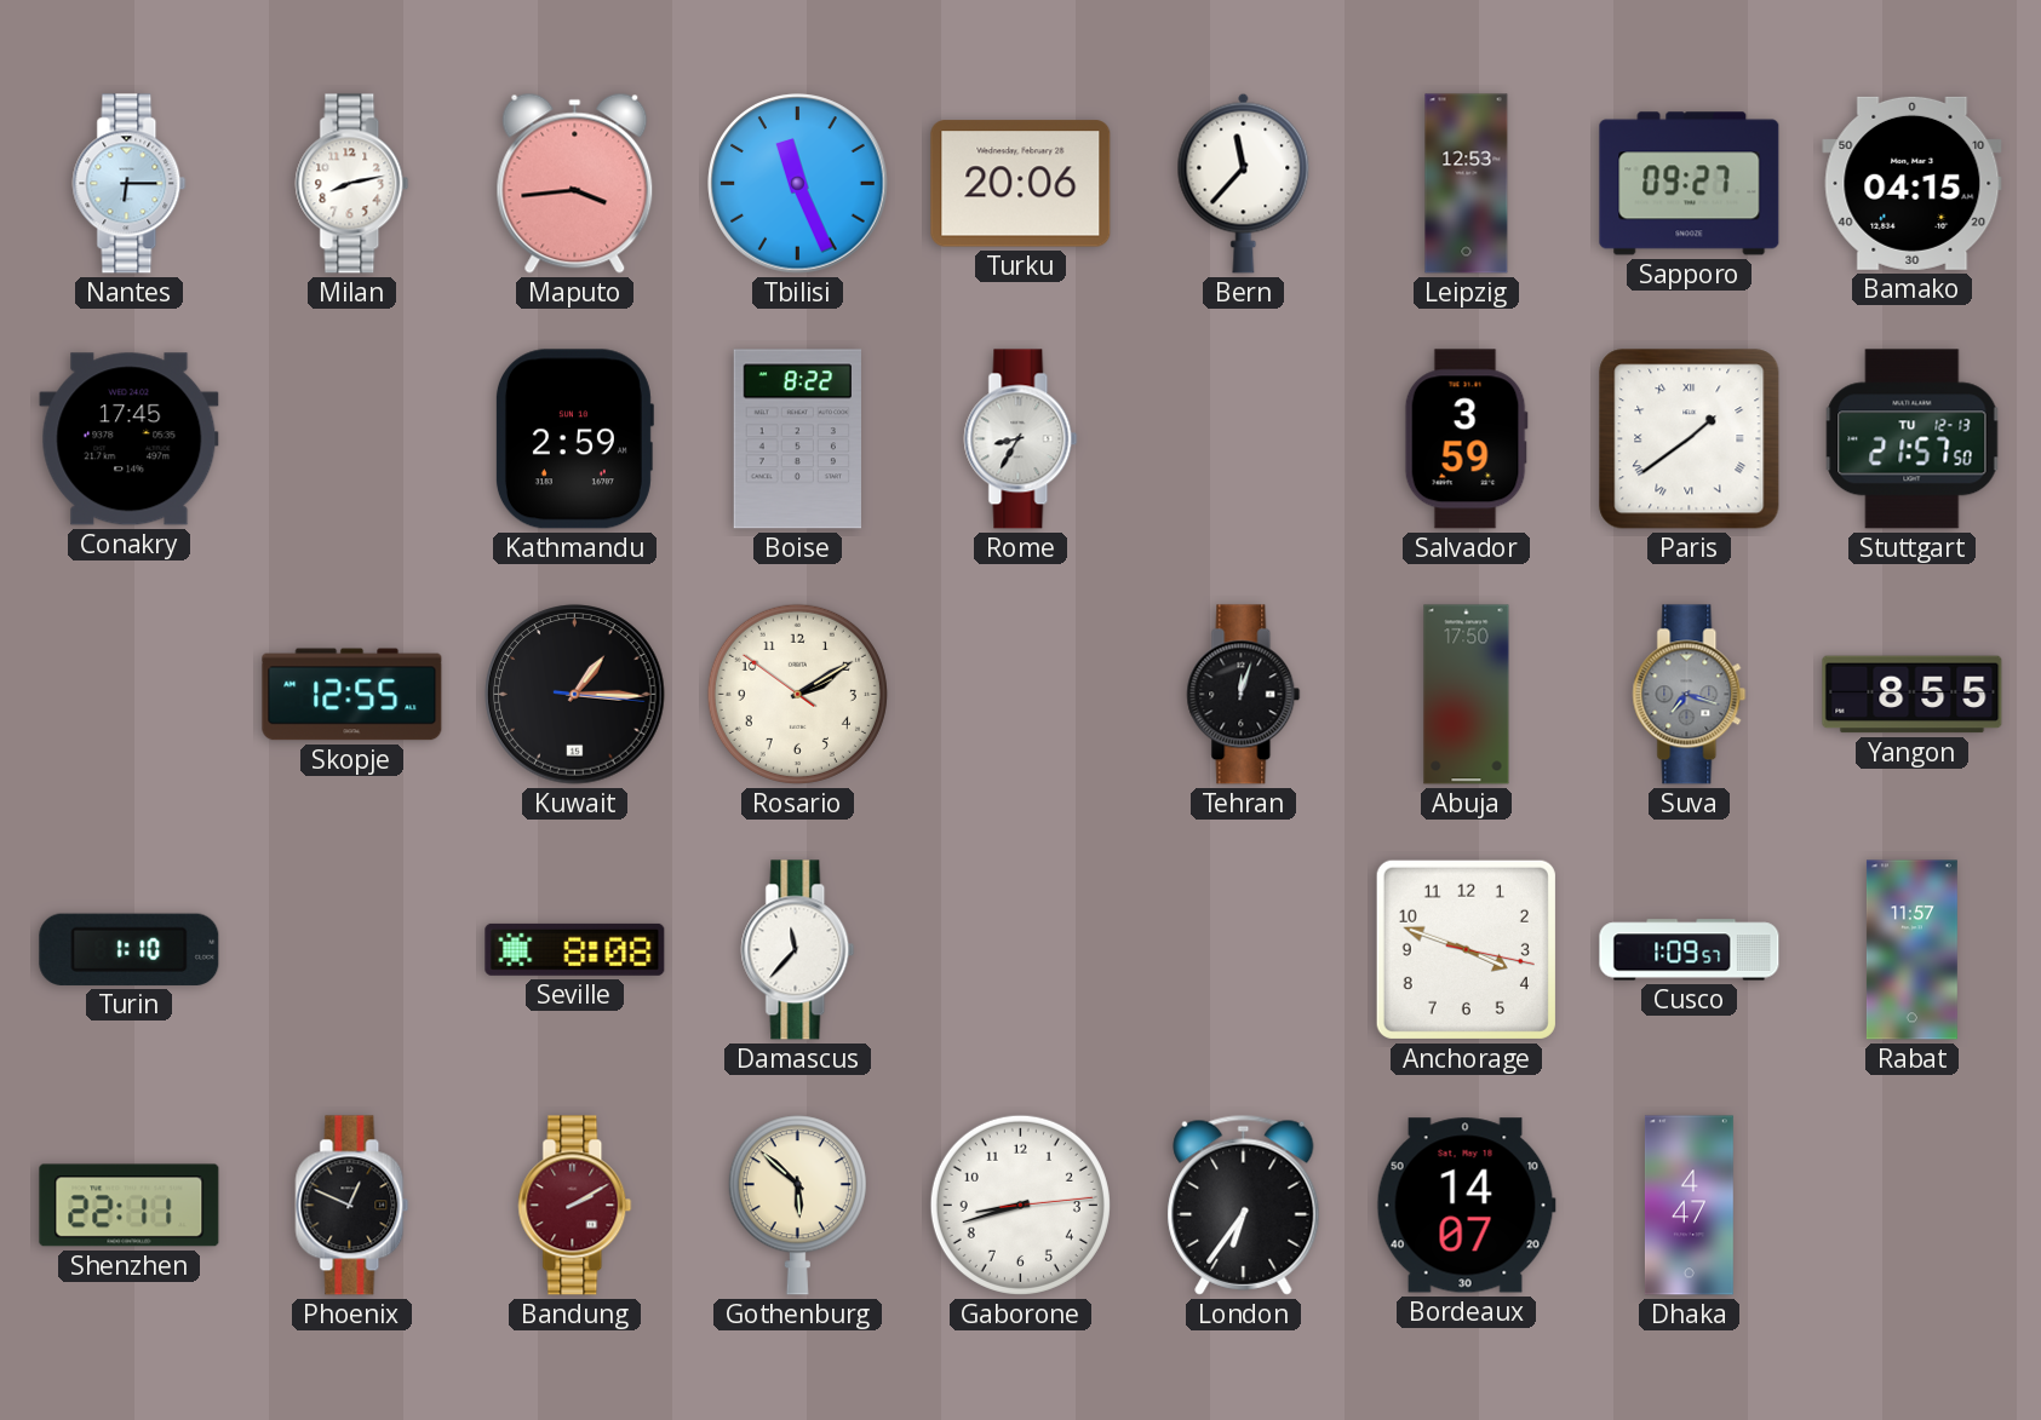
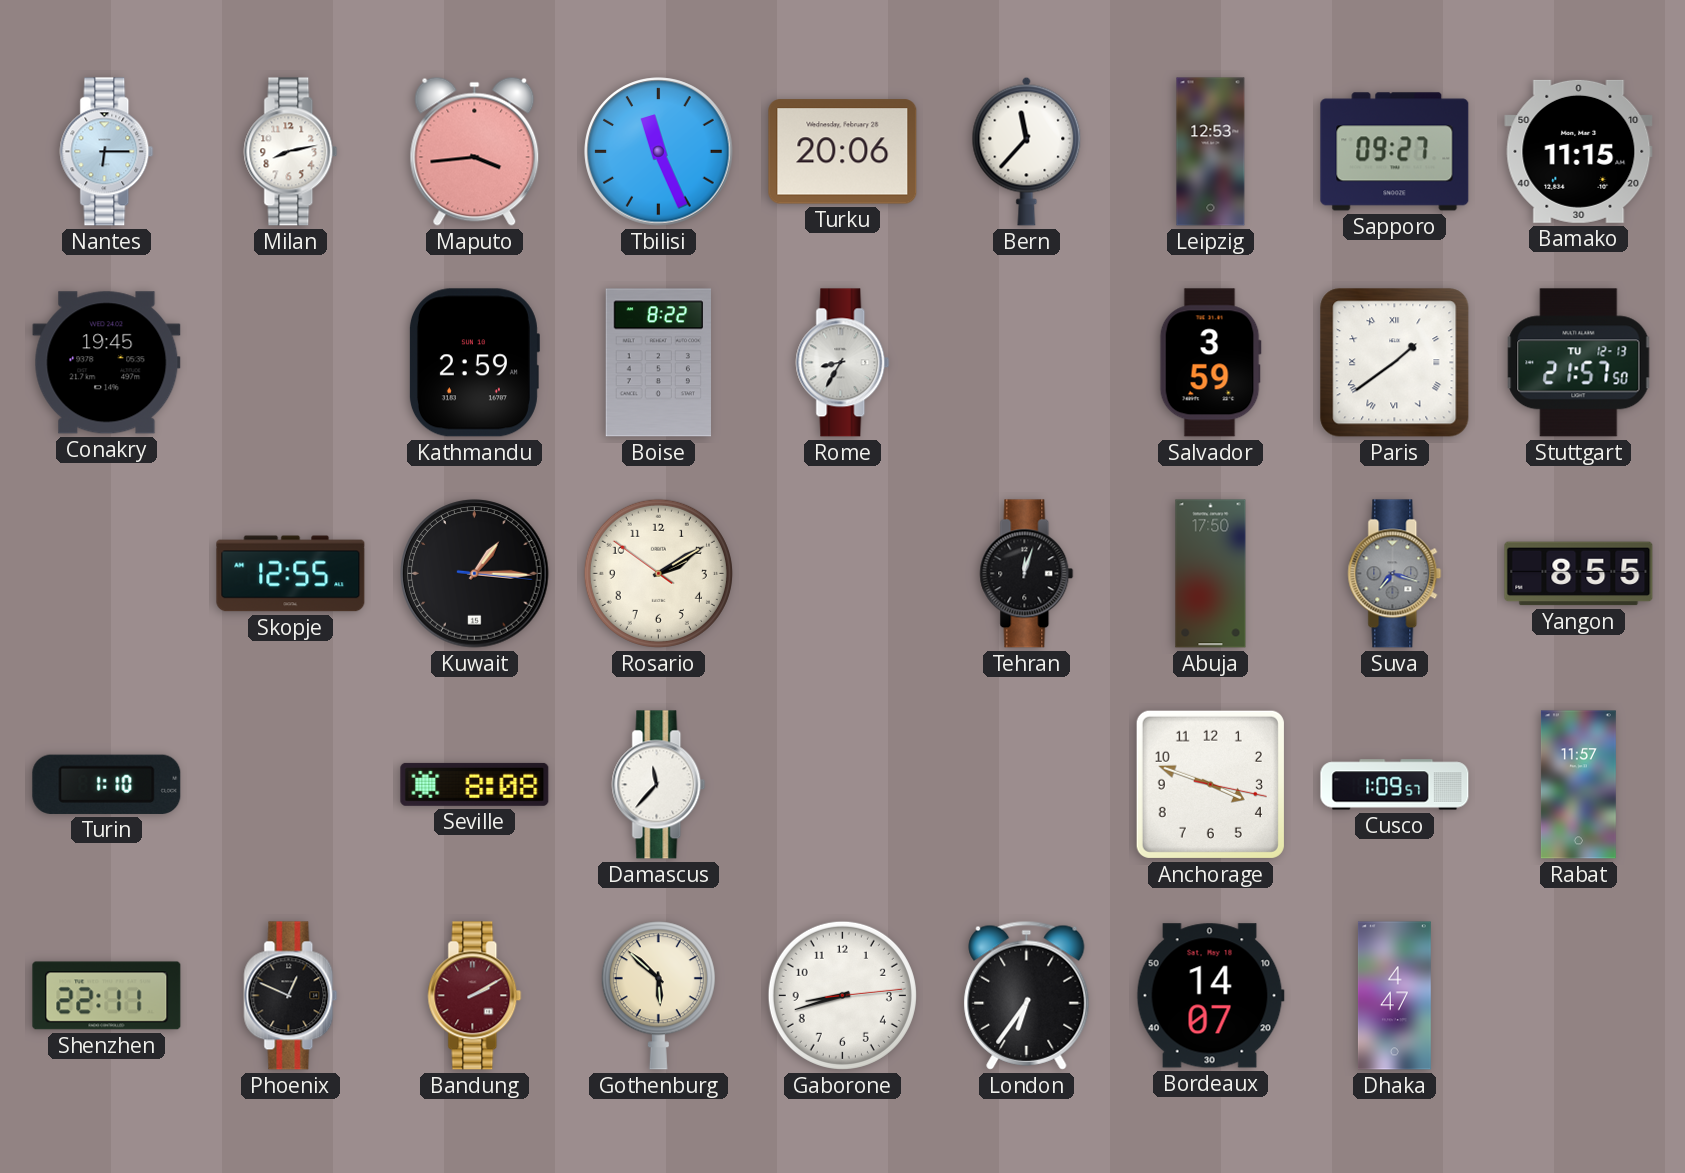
Bamako: 04:15 -> 11:15
Conakry: 17:45 -> 19:45
